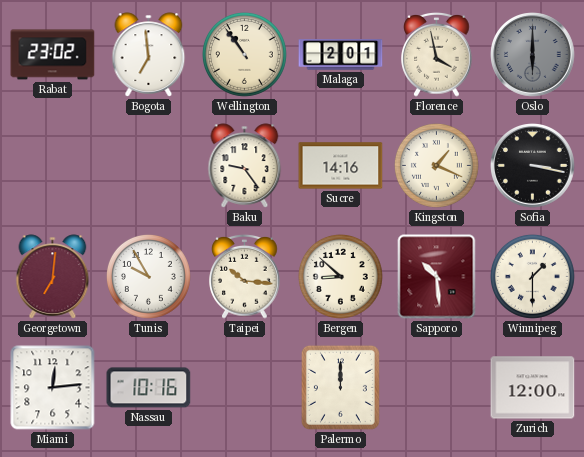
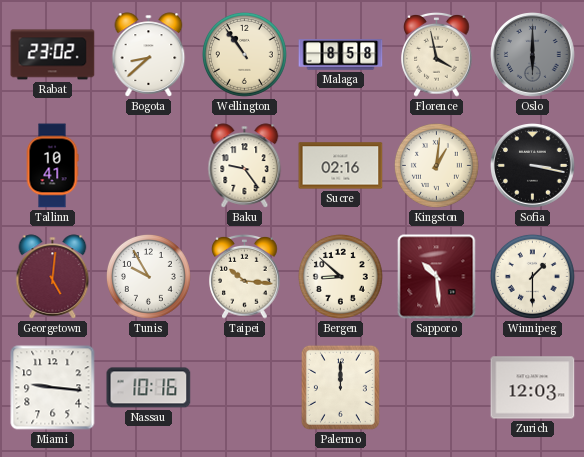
Bogota: 6:59 -> 8:38
Malaga: 2:01 -> 8:58
Tallinn: none -> 10:41
Sucre: 14:16 -> 02:16
Kingston: 1:19 -> 1:01
Georgetown: 7:01 -> 5:01
Miami: 12:14 -> 9:16
Zurich: 12:00 -> 12:03
